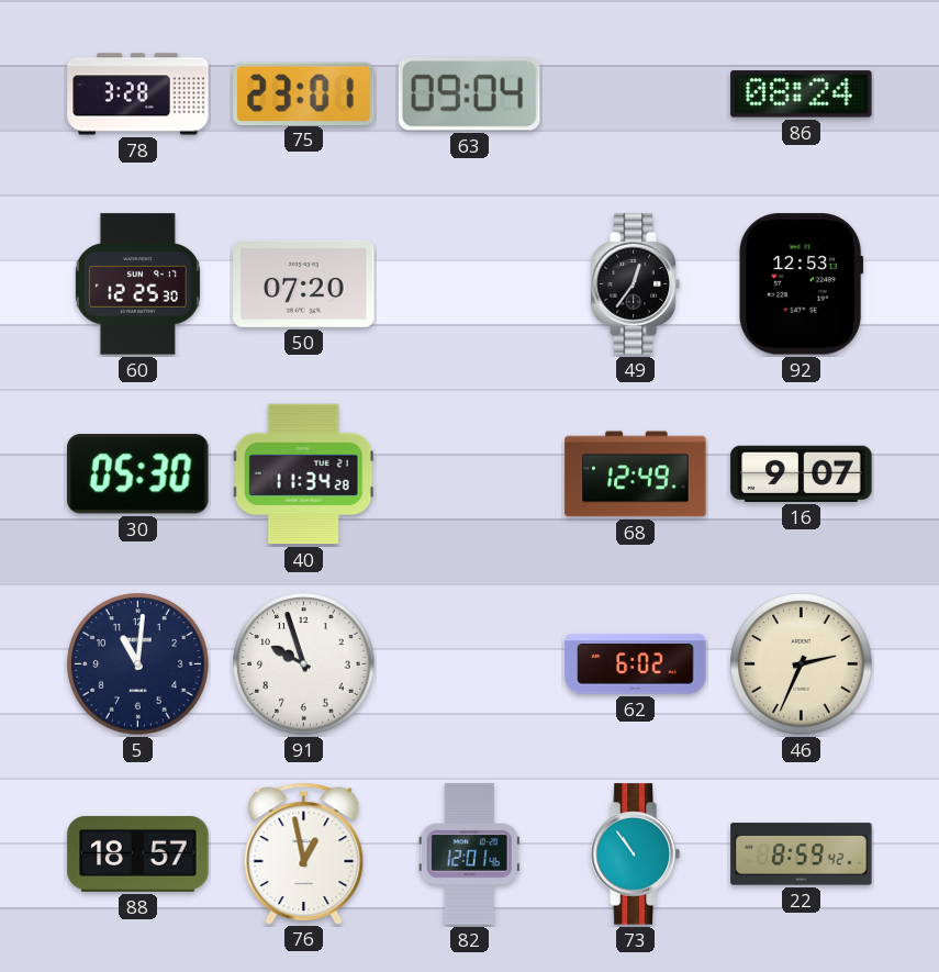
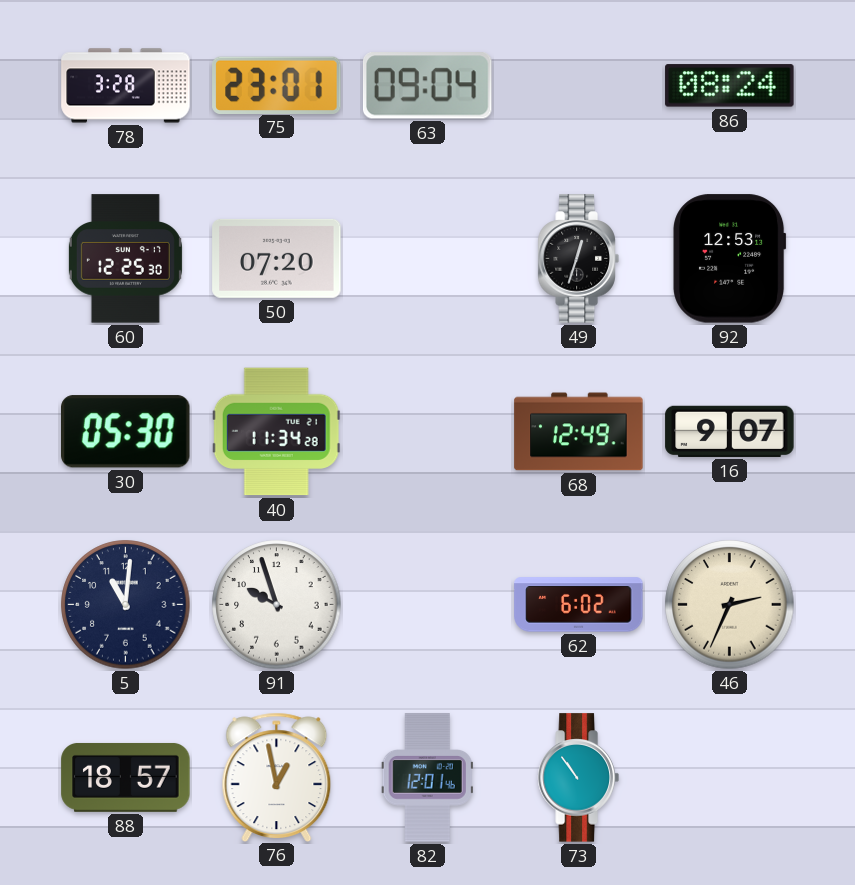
49: 12:36 -> 12:33
22: 8:59 -> none
